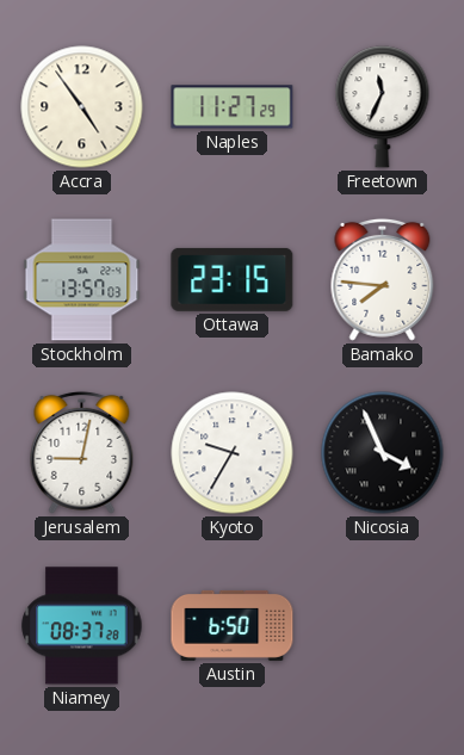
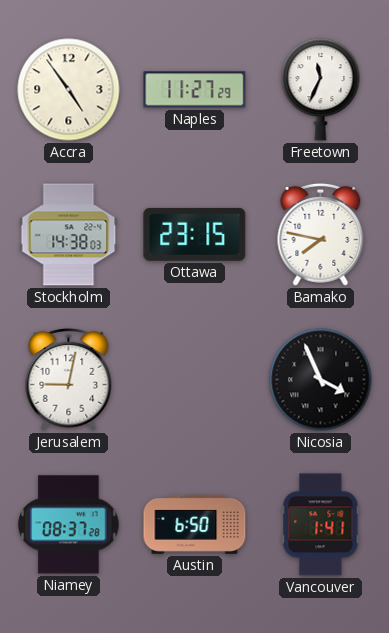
Stockholm: 13:57 -> 14:38
Bamako: 7:46 -> 7:47
Kyoto: 9:35 -> none
Vancouver: none -> 1:41
